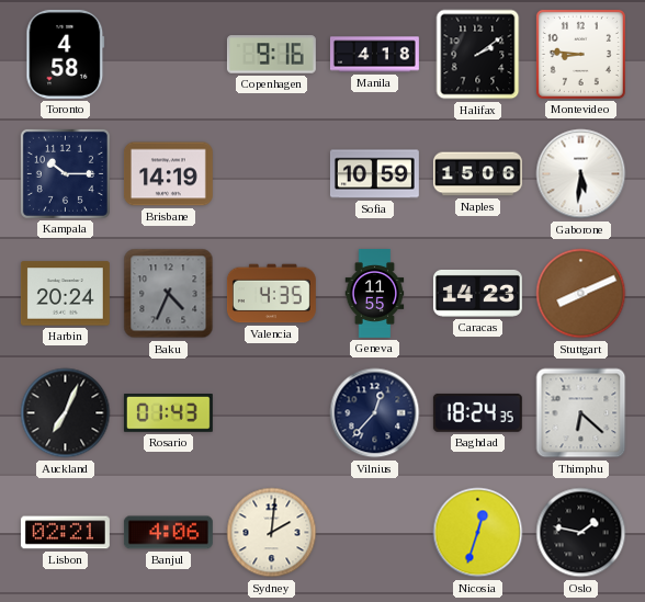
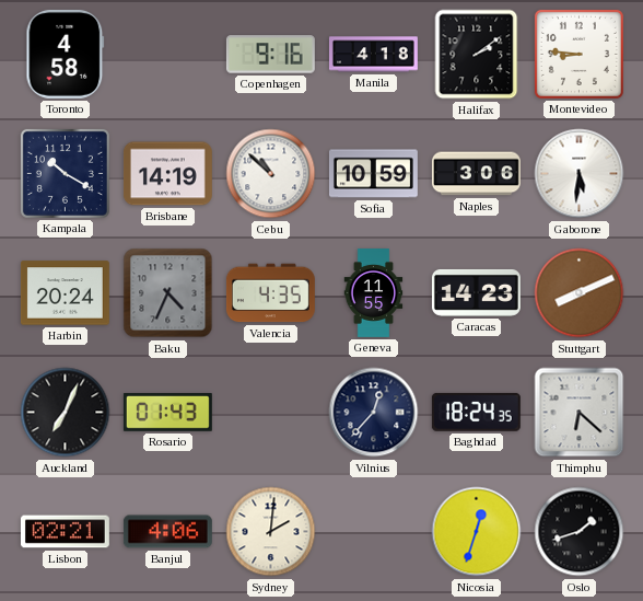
Kampala: 10:15 -> 10:20
Cebu: none -> 10:52
Naples: 15:06 -> 3:06
Oslo: 1:47 -> 1:42
